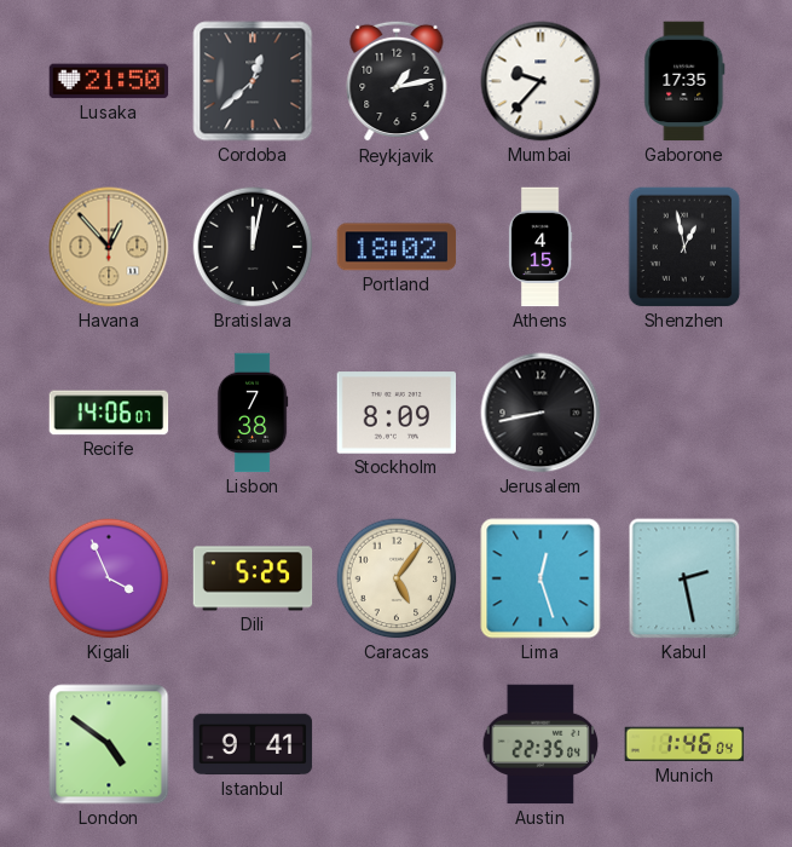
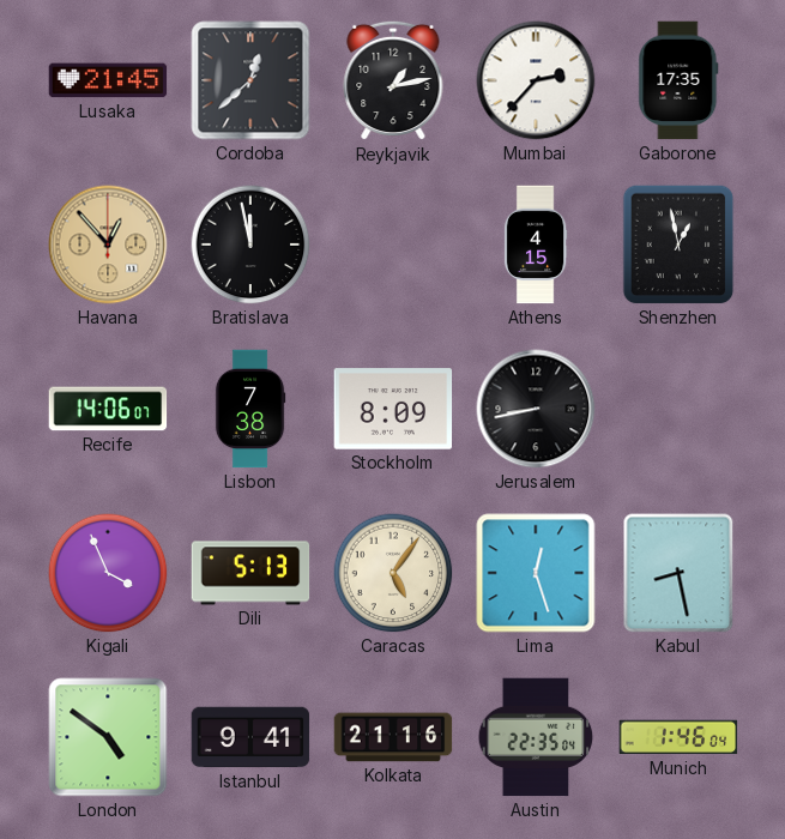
Lusaka: 21:50 -> 21:45
Mumbai: 9:37 -> 2:37
Bratislava: 12:02 -> 11:58
Portland: 18:02 -> none
Dili: 5:25 -> 5:13
Kabul: 2:28 -> 8:28
Kolkata: none -> 21:16
